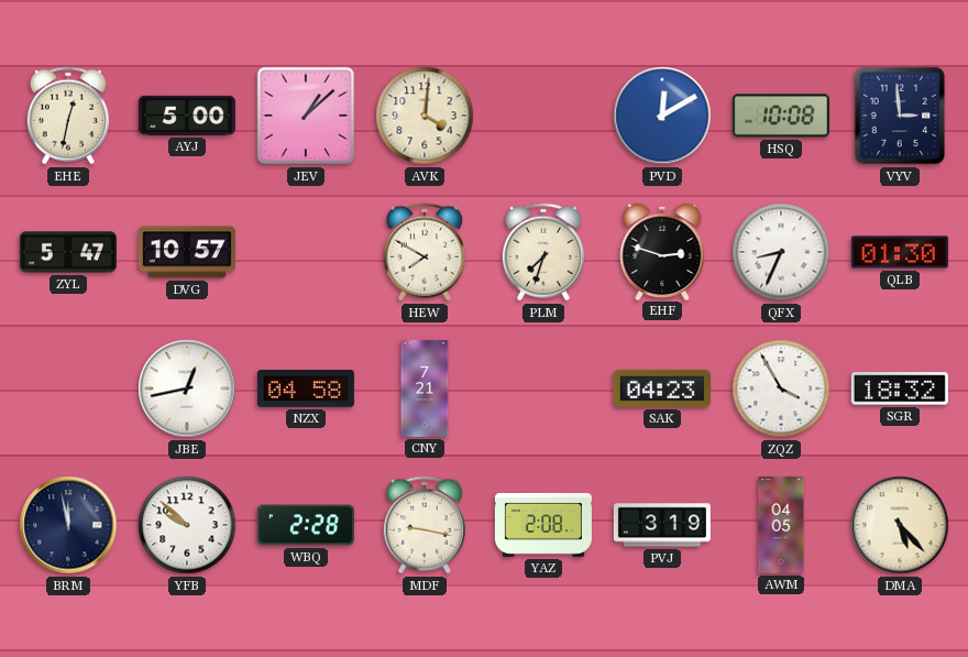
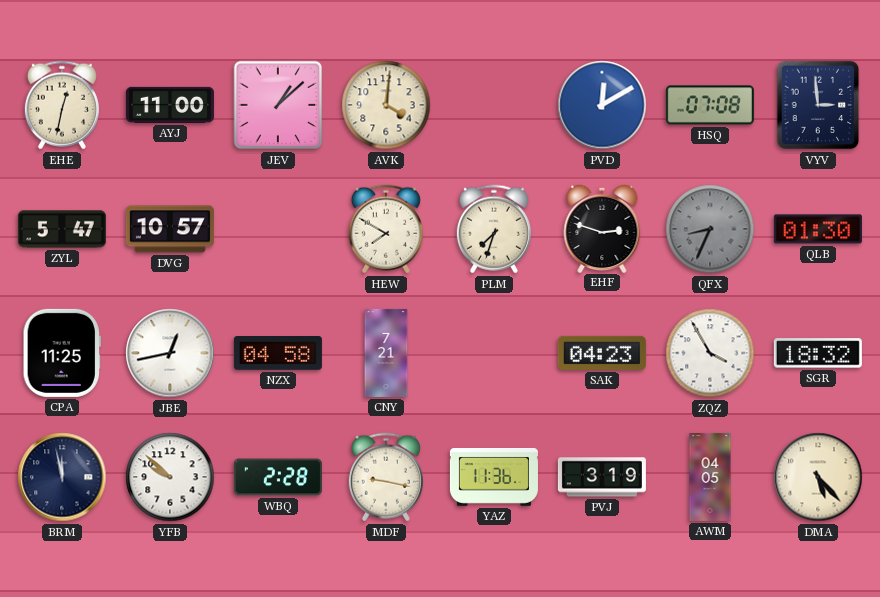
AYJ: 5:00 -> 11:00
HSQ: 10:08 -> 07:08
QFX dial: white -> grey
CPA: none -> 11:25
YAZ: 2:08 -> 11:36
